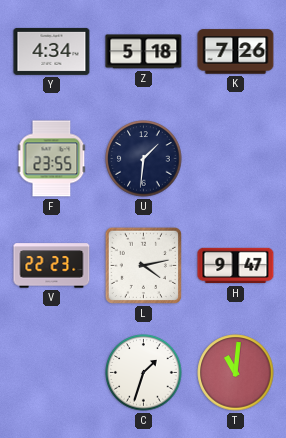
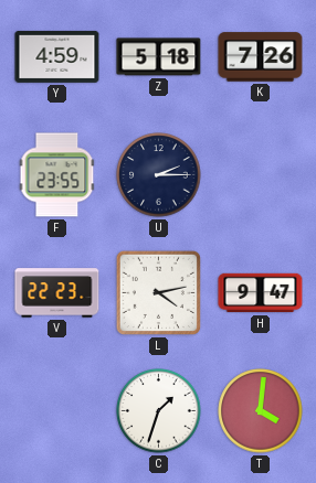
Y: 4:34 -> 4:59
U: 1:31 -> 2:15
T: 11:01 -> 4:01
